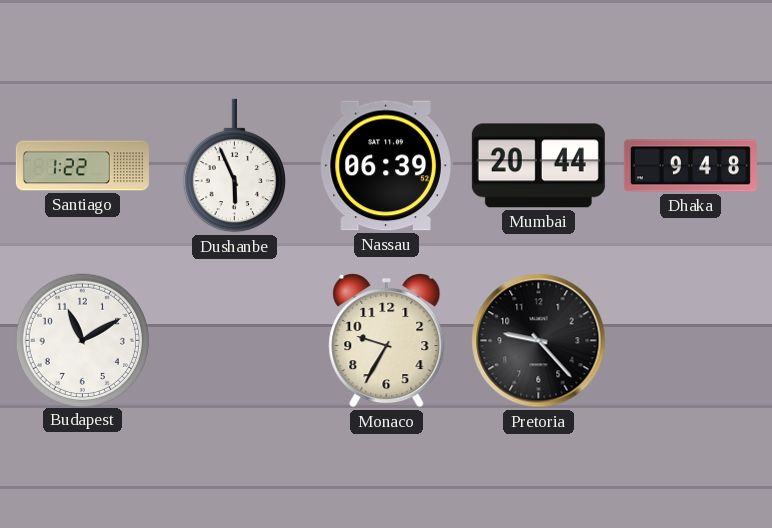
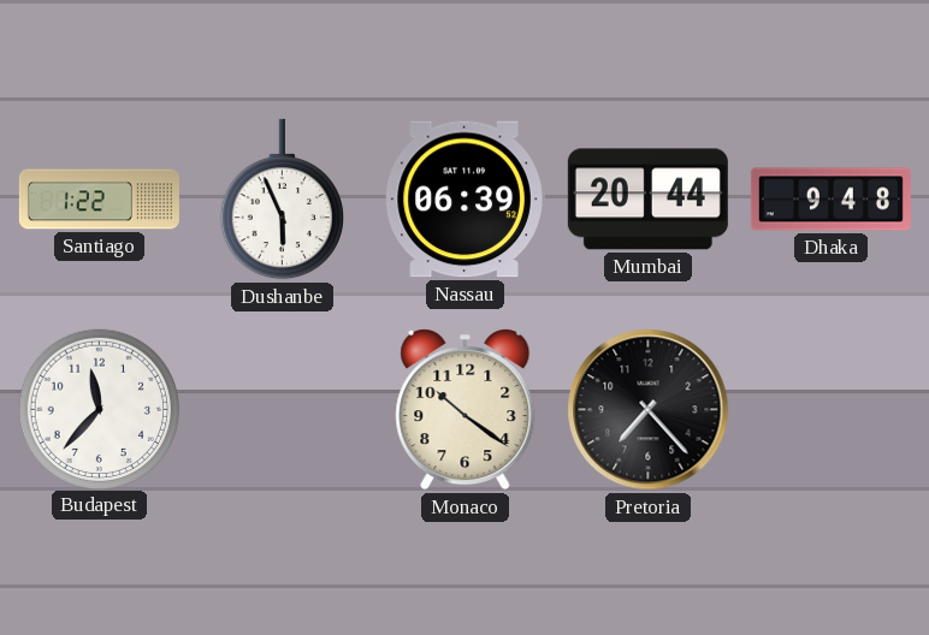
Budapest: 11:10 -> 11:37
Monaco: 9:35 -> 10:21
Pretoria: 9:23 -> 7:23
